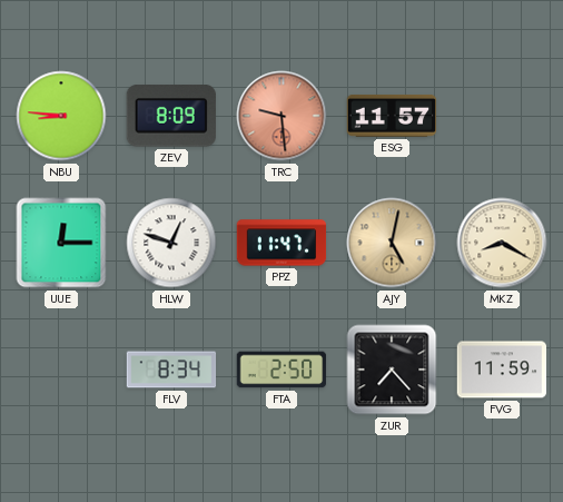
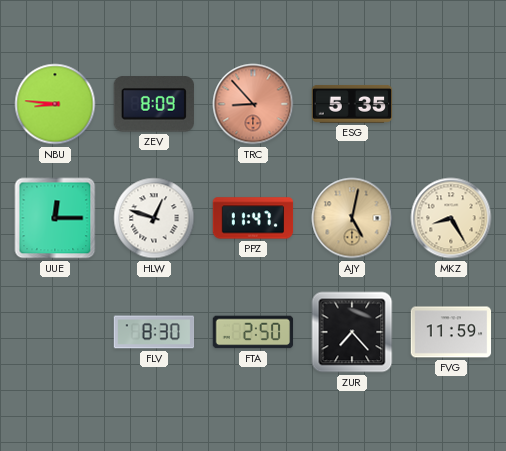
TRC: 9:29 -> 8:53
ESG: 11:57 -> 5:35
MKZ: 8:20 -> 8:25
FLV: 8:34 -> 8:30
